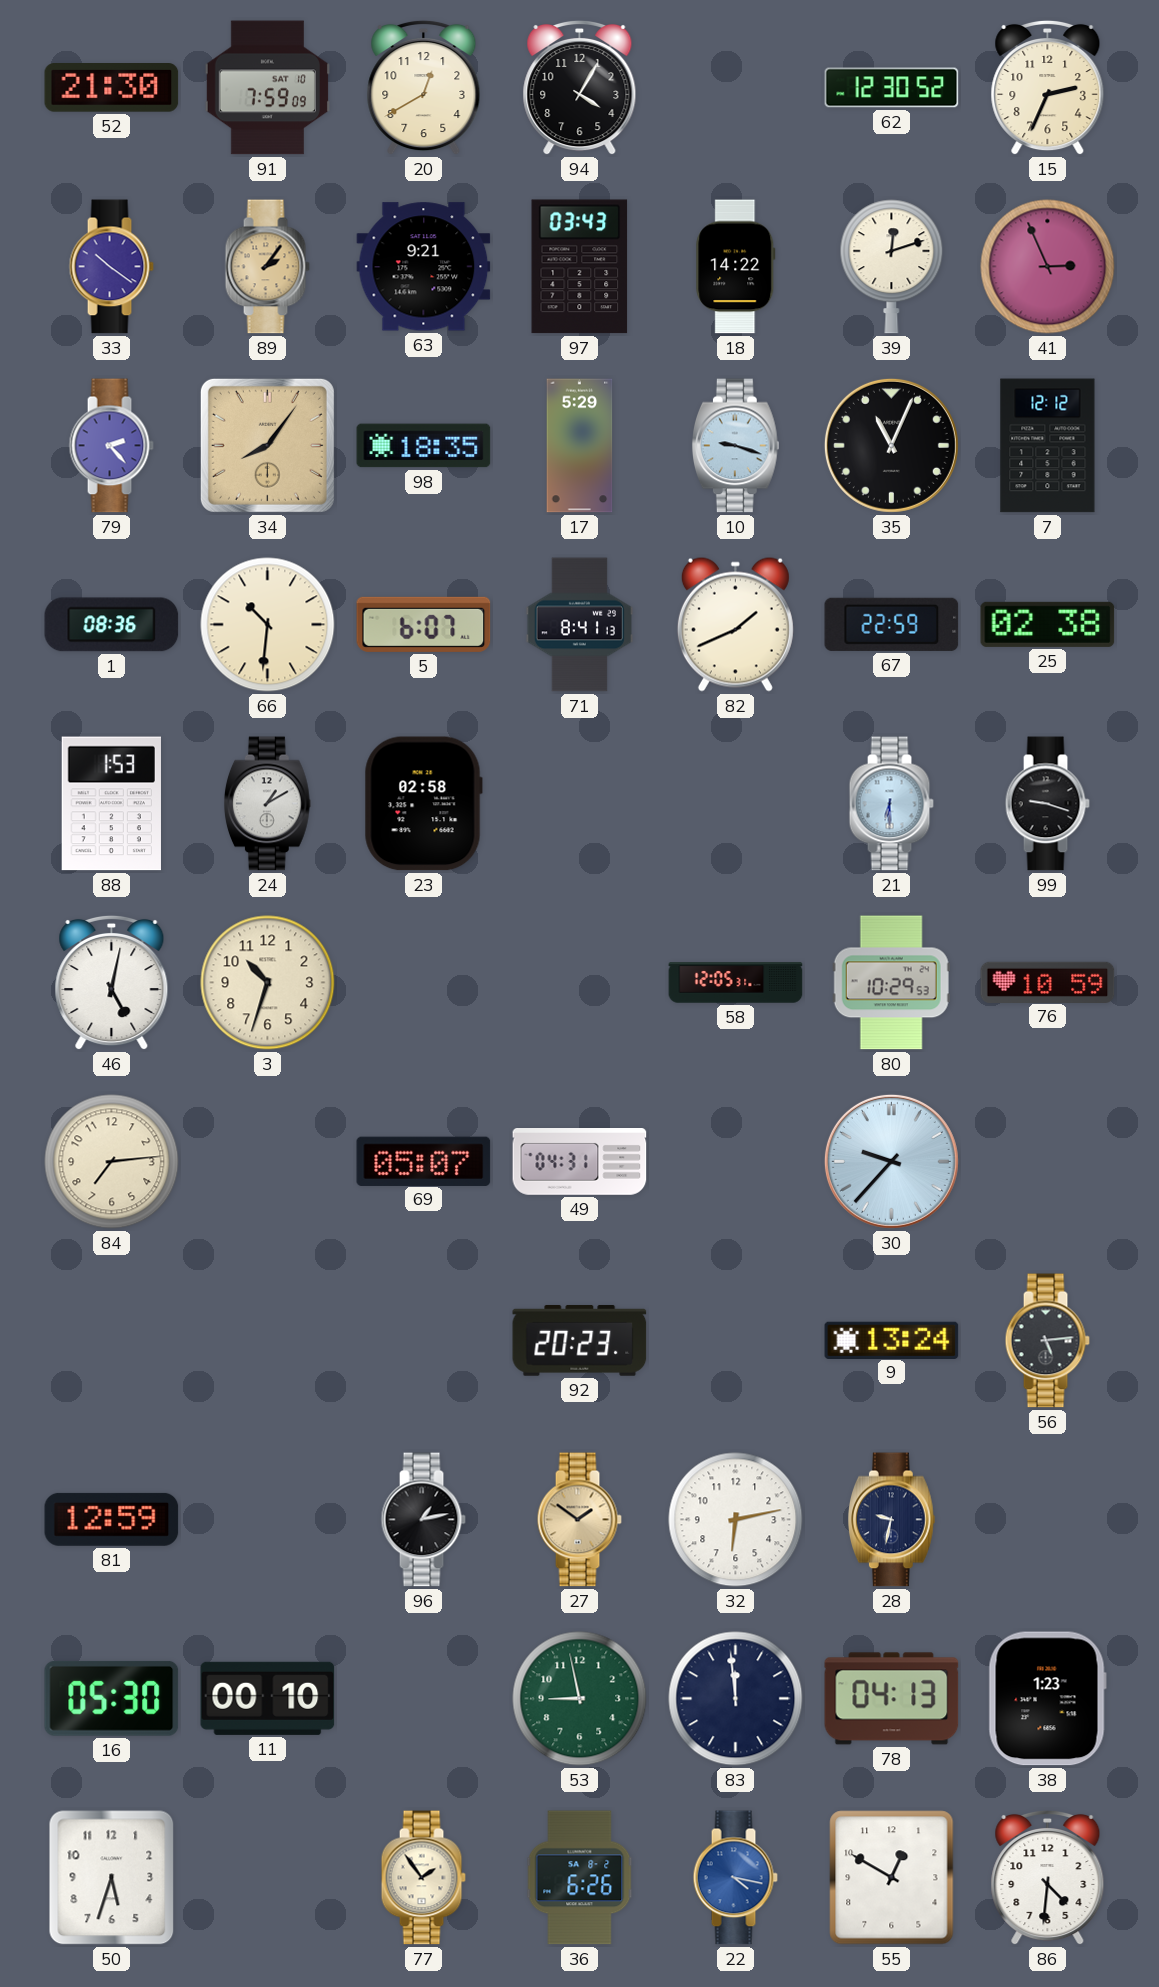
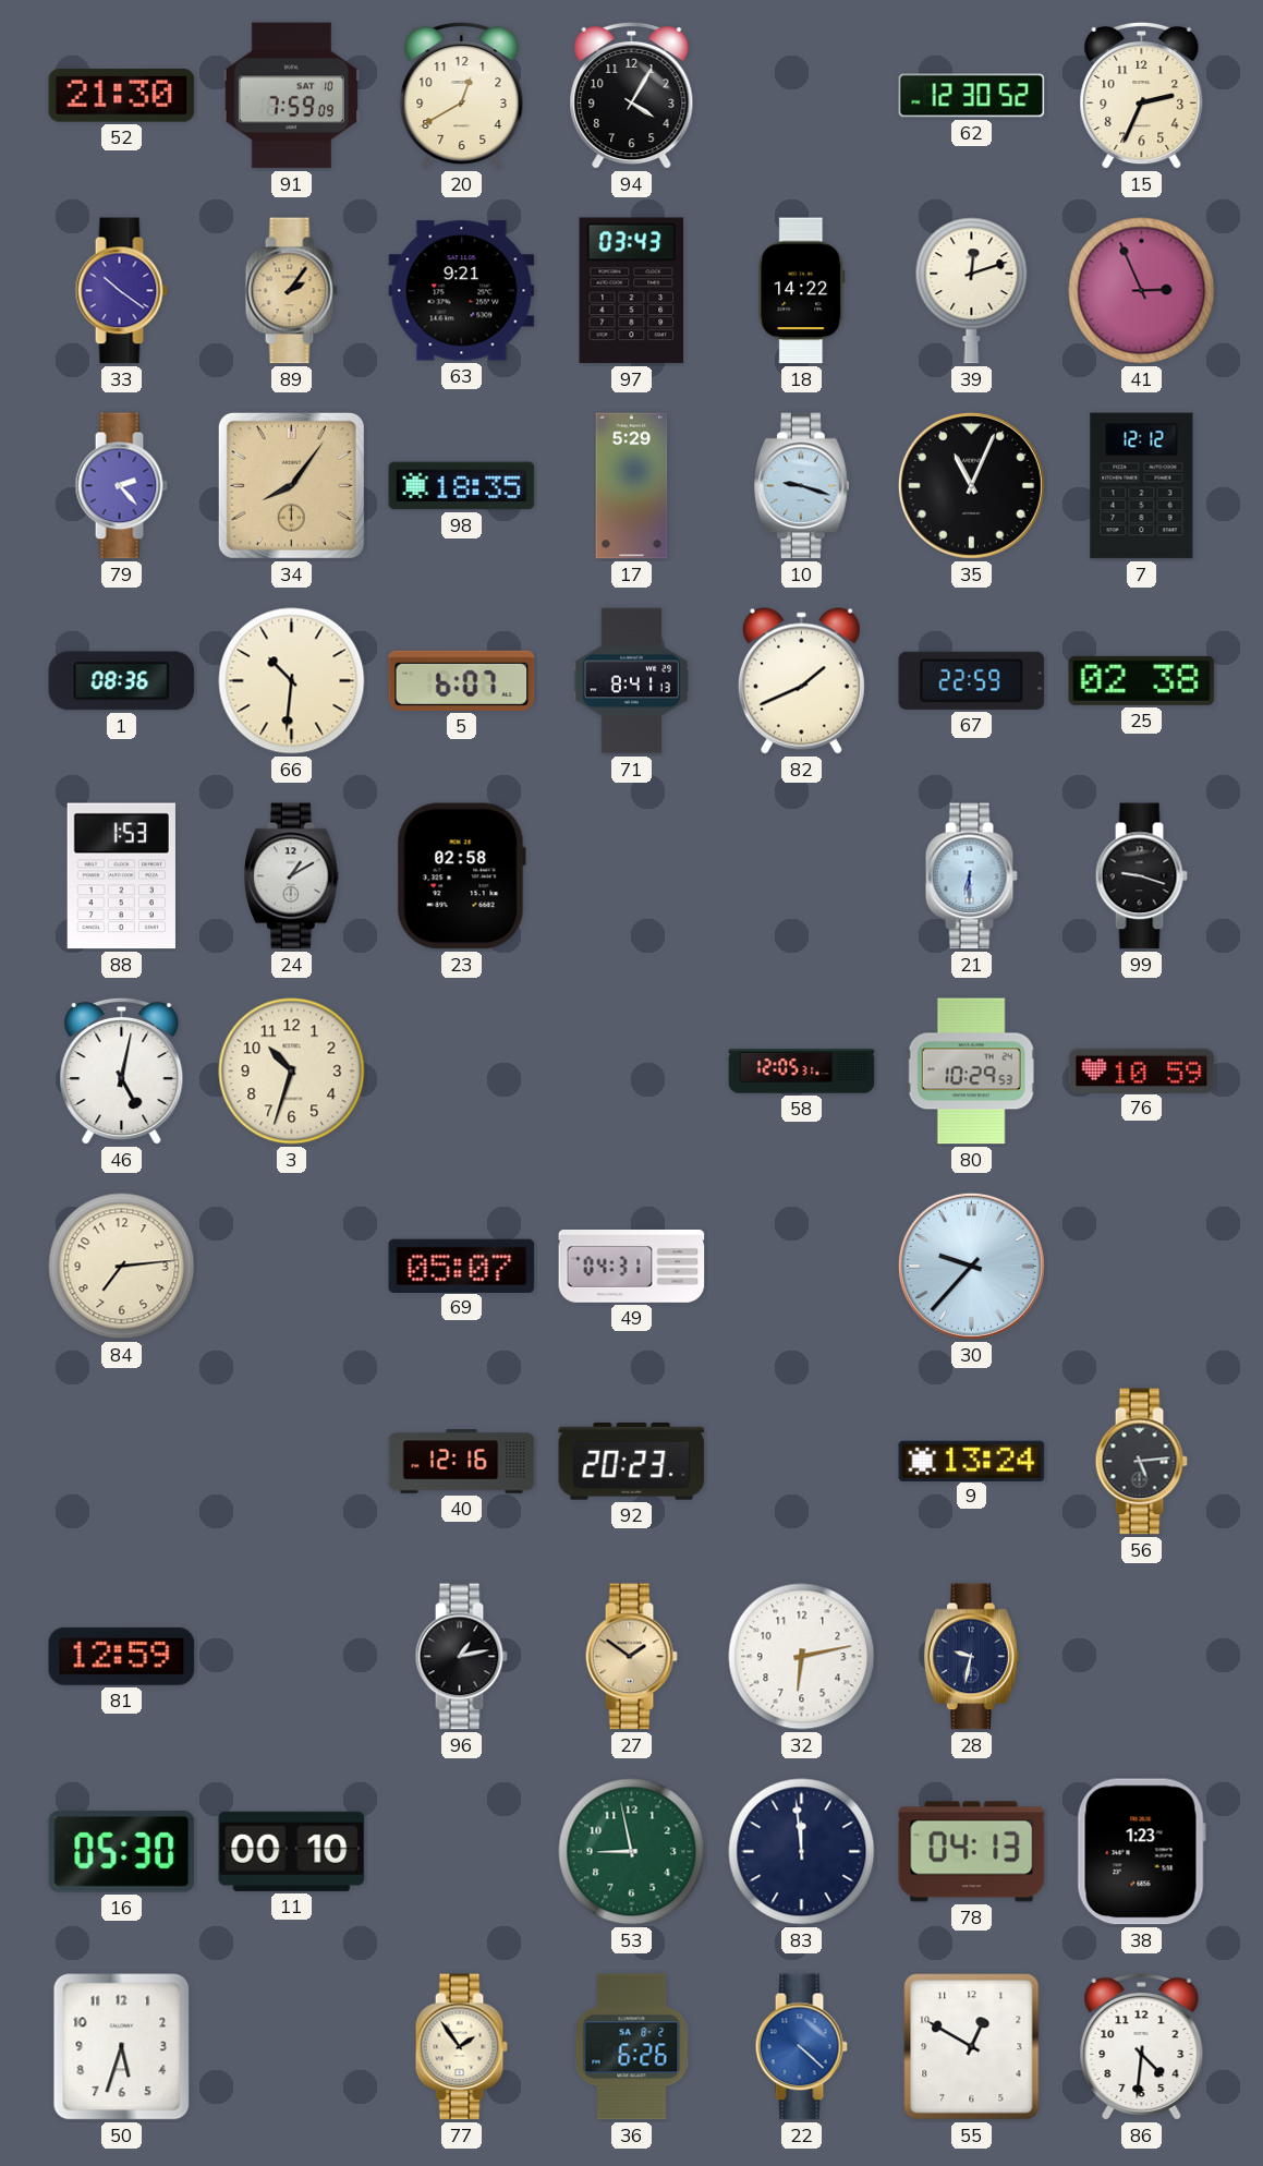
40: none -> 12:16
22: 4:17 -> 4:22
